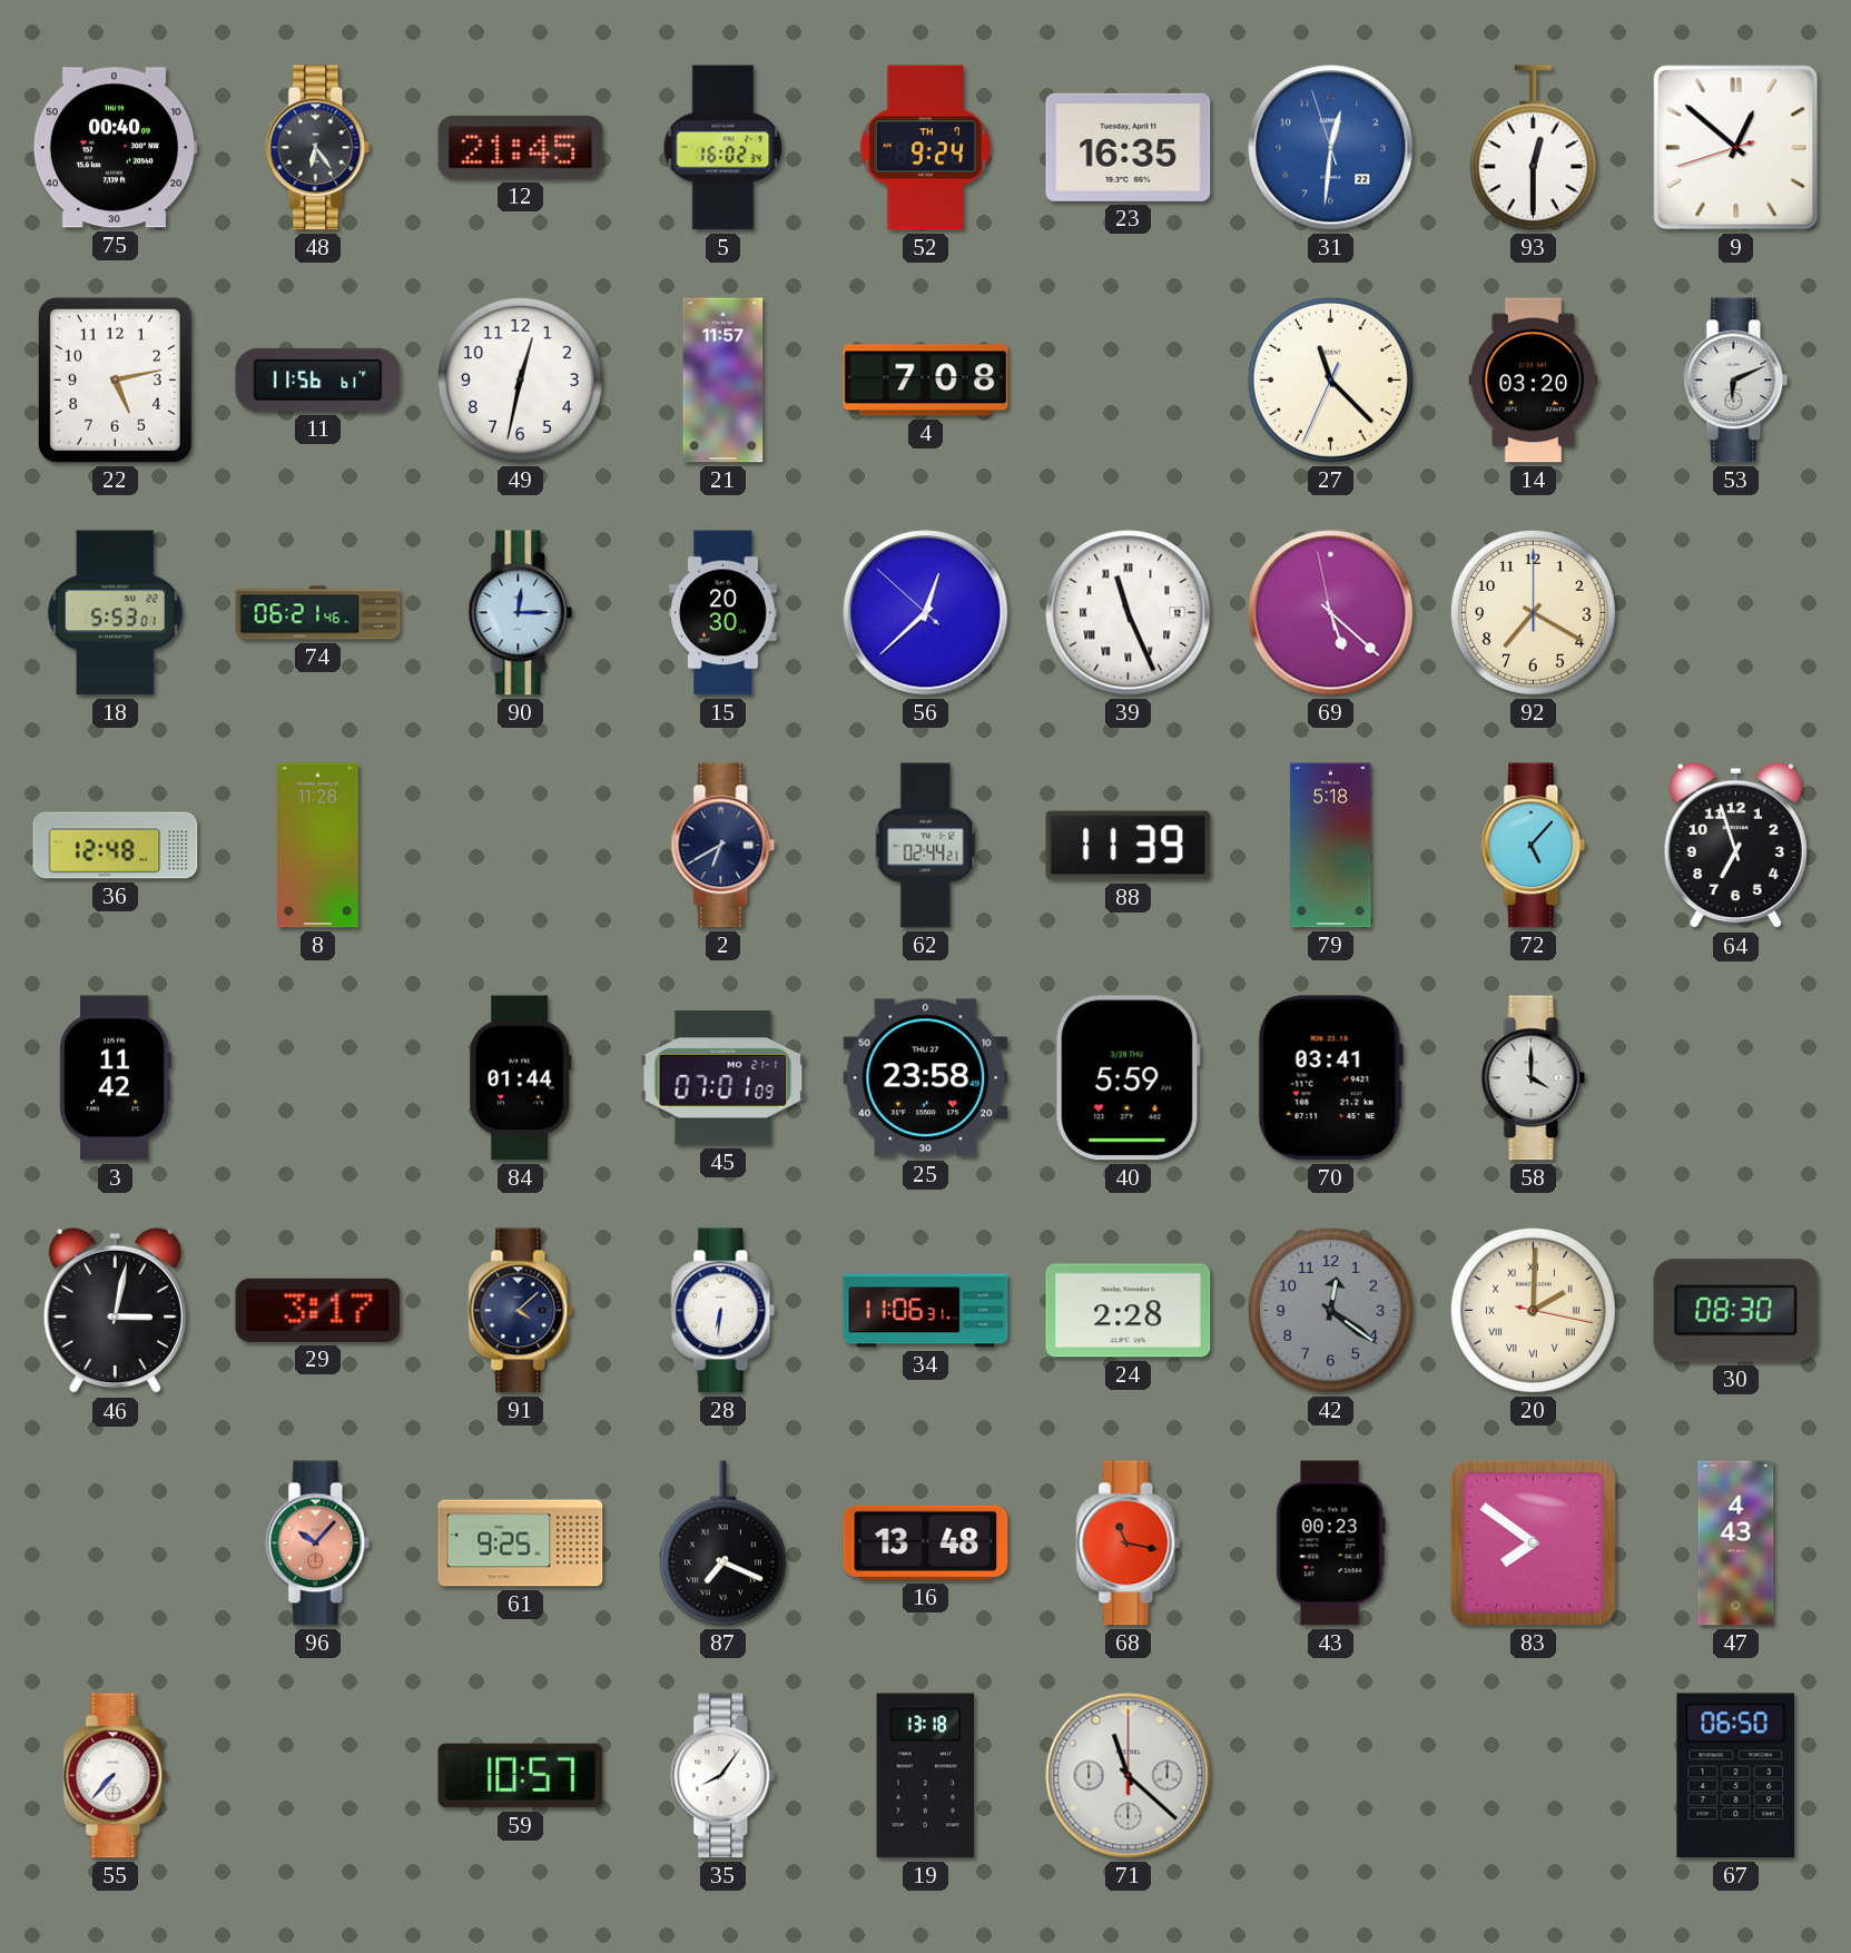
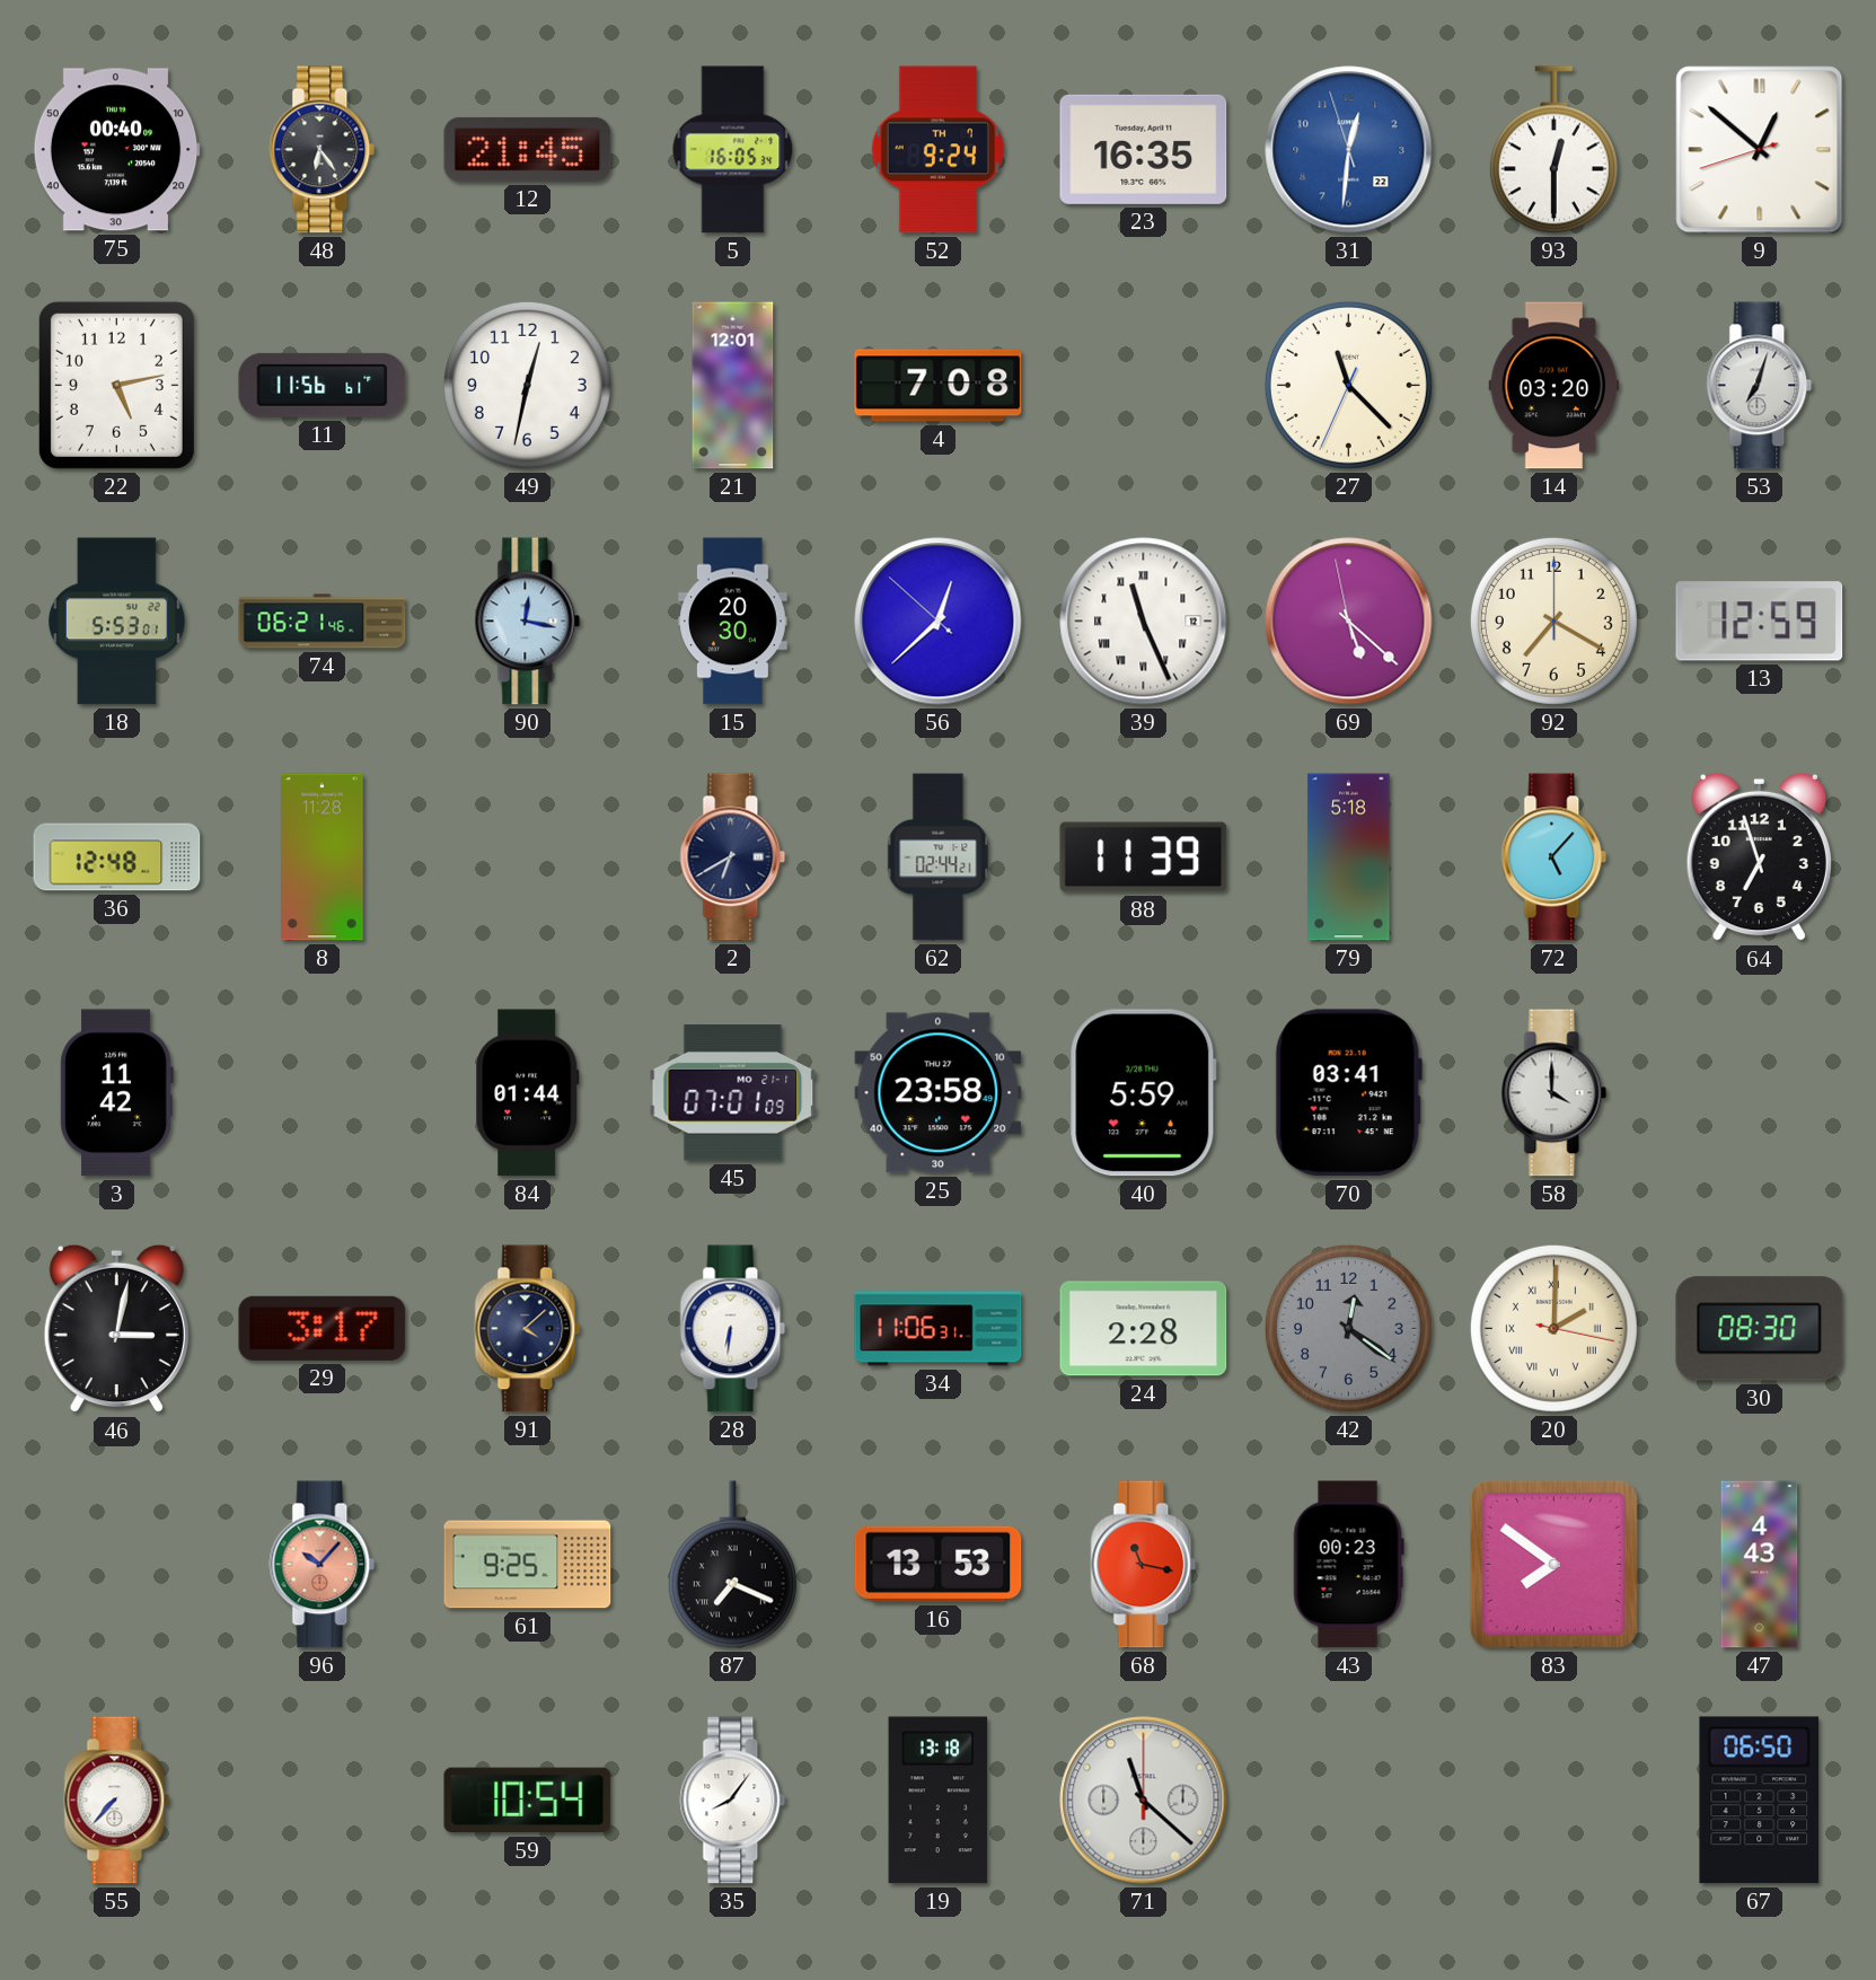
5: 16:02 -> 16:05
21: 11:57 -> 12:01
53: 6:11 -> 7:03
90: 12:15 -> 12:17
13: none -> 12:59
16: 13:48 -> 13:53
59: 10:57 -> 10:54
